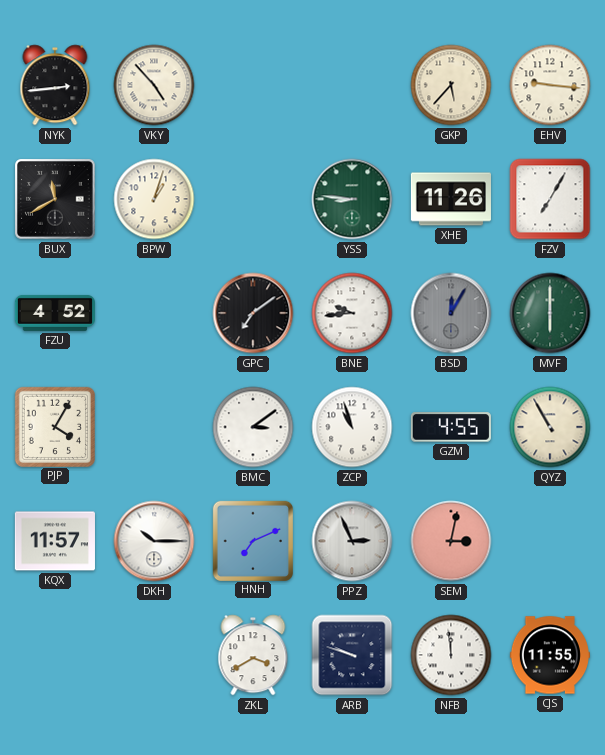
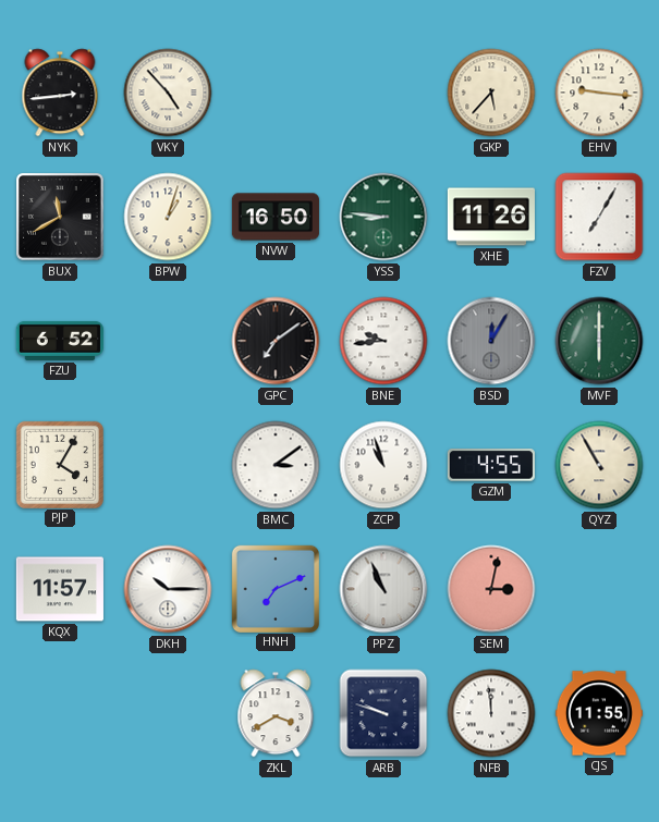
NVW: none -> 16:50
FZU: 4:52 -> 6:52
PPZ: 2:56 -> 10:56
